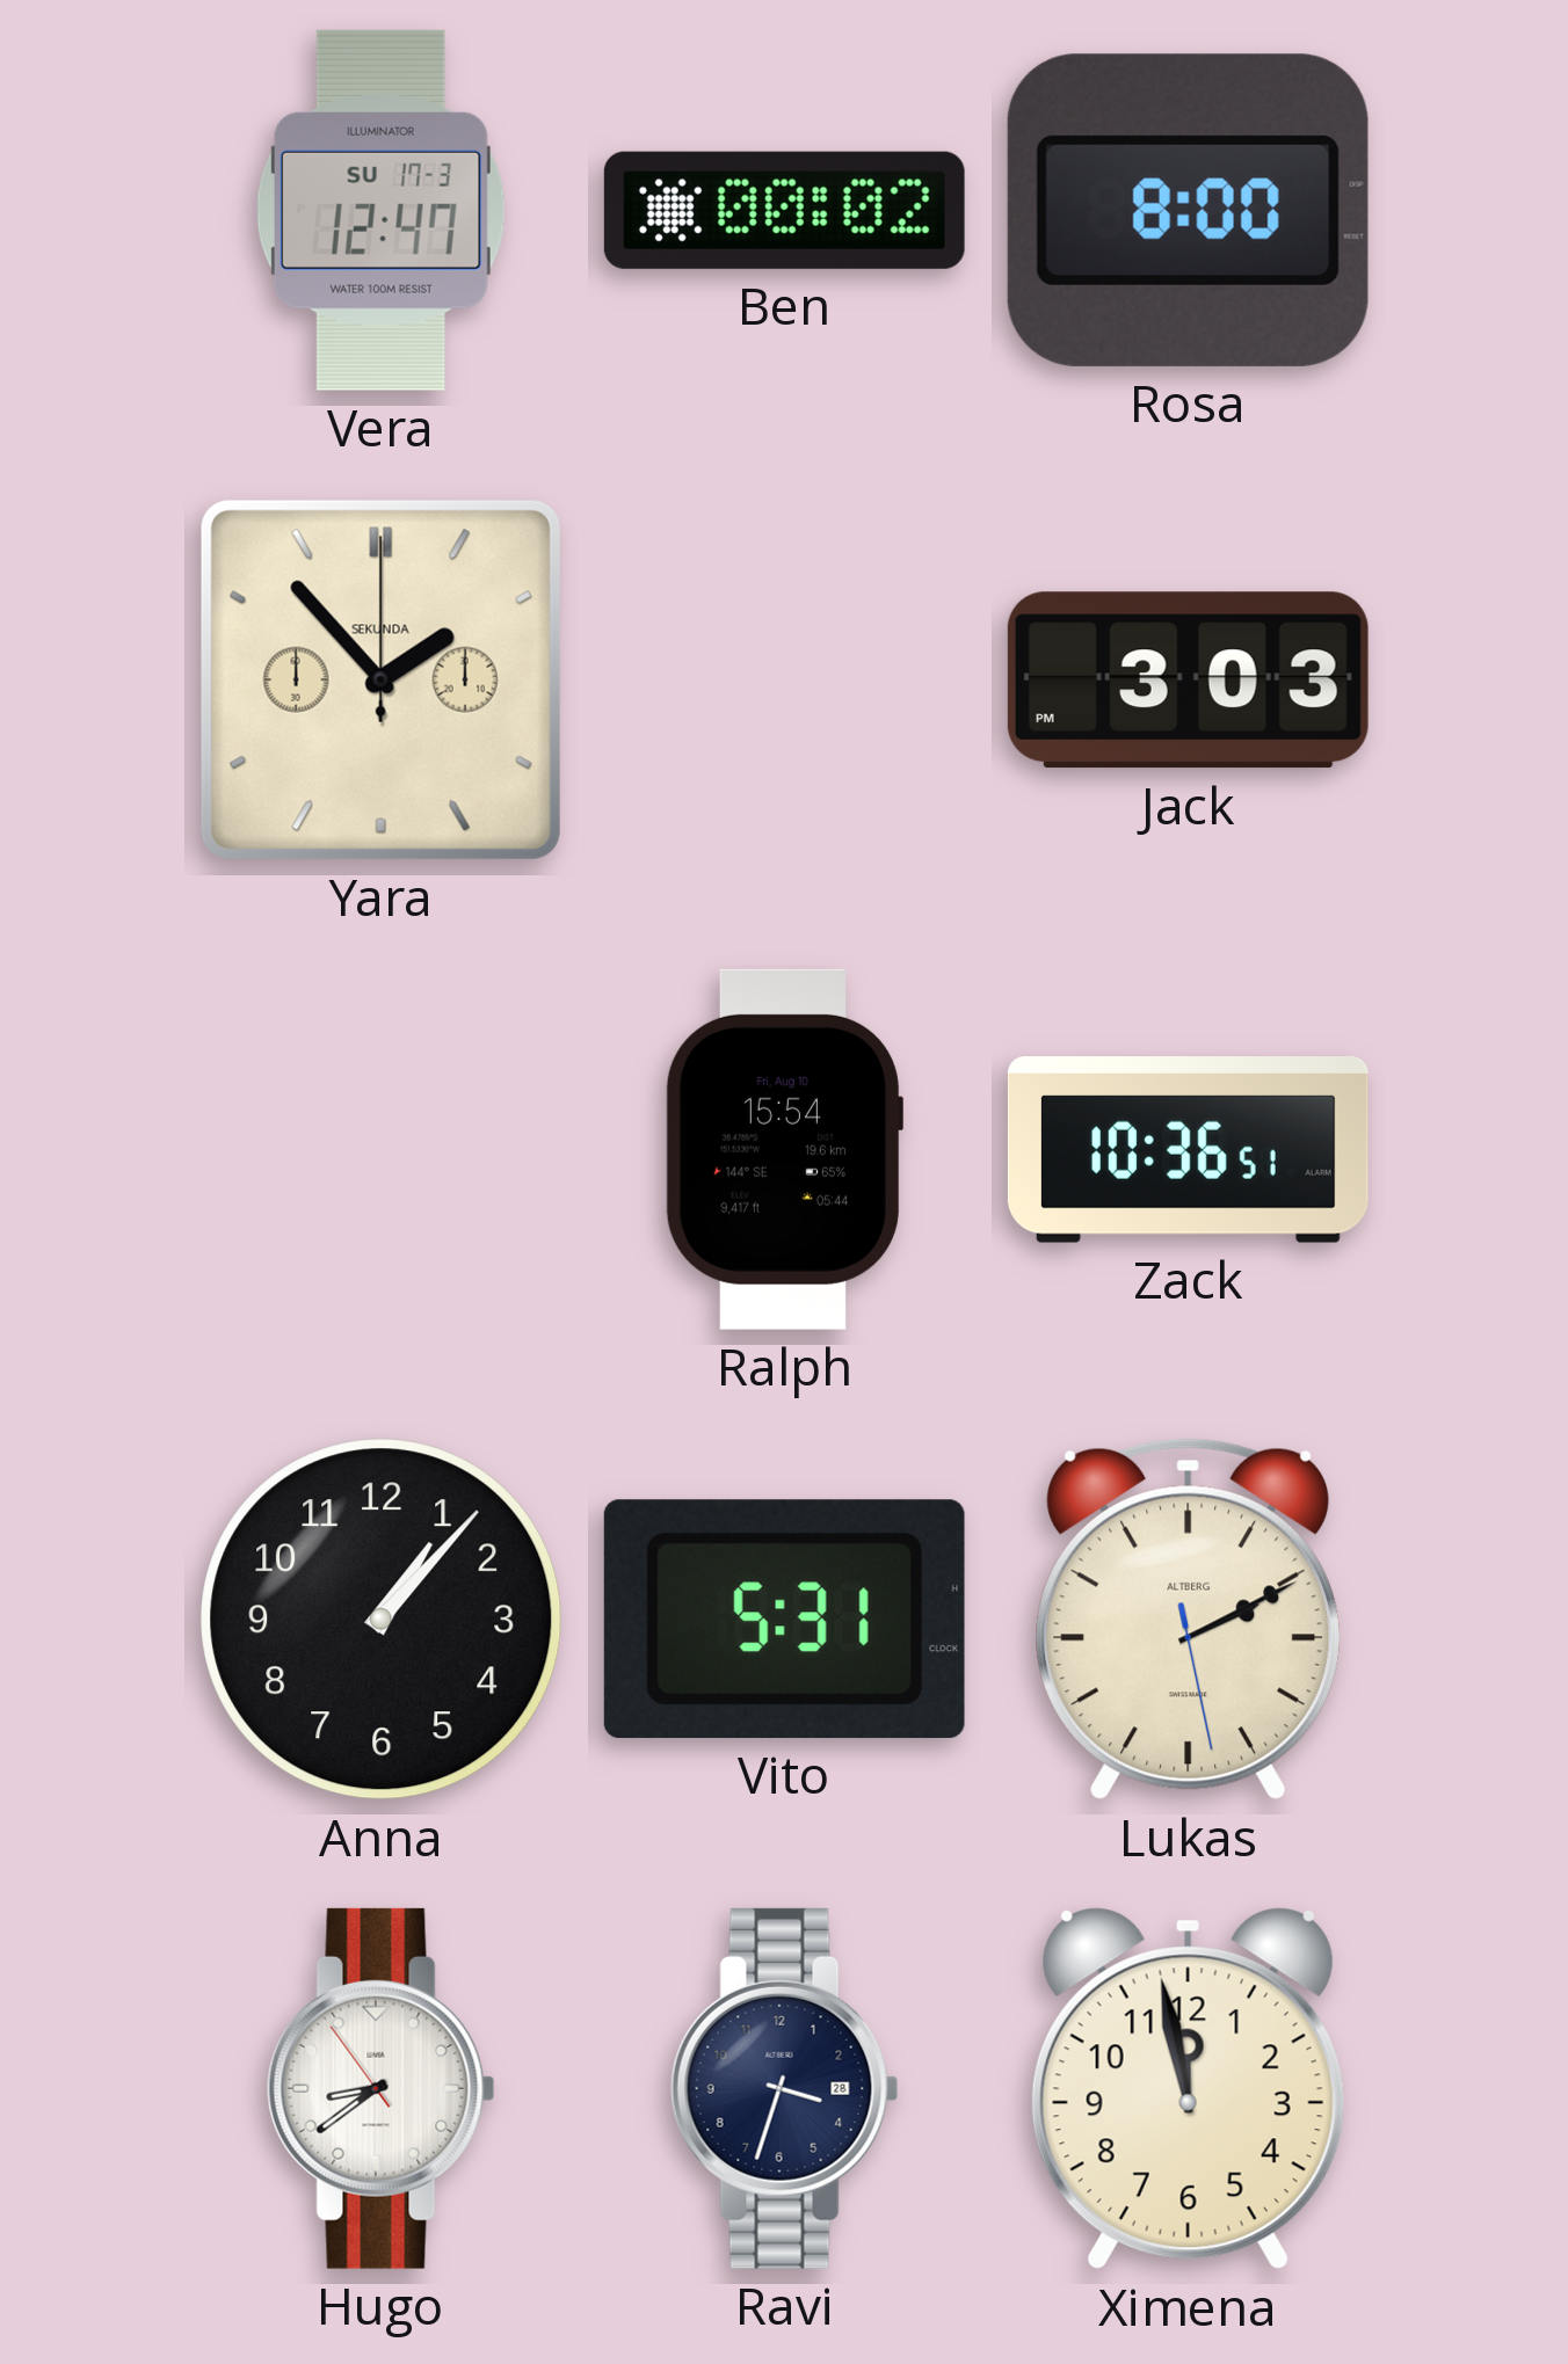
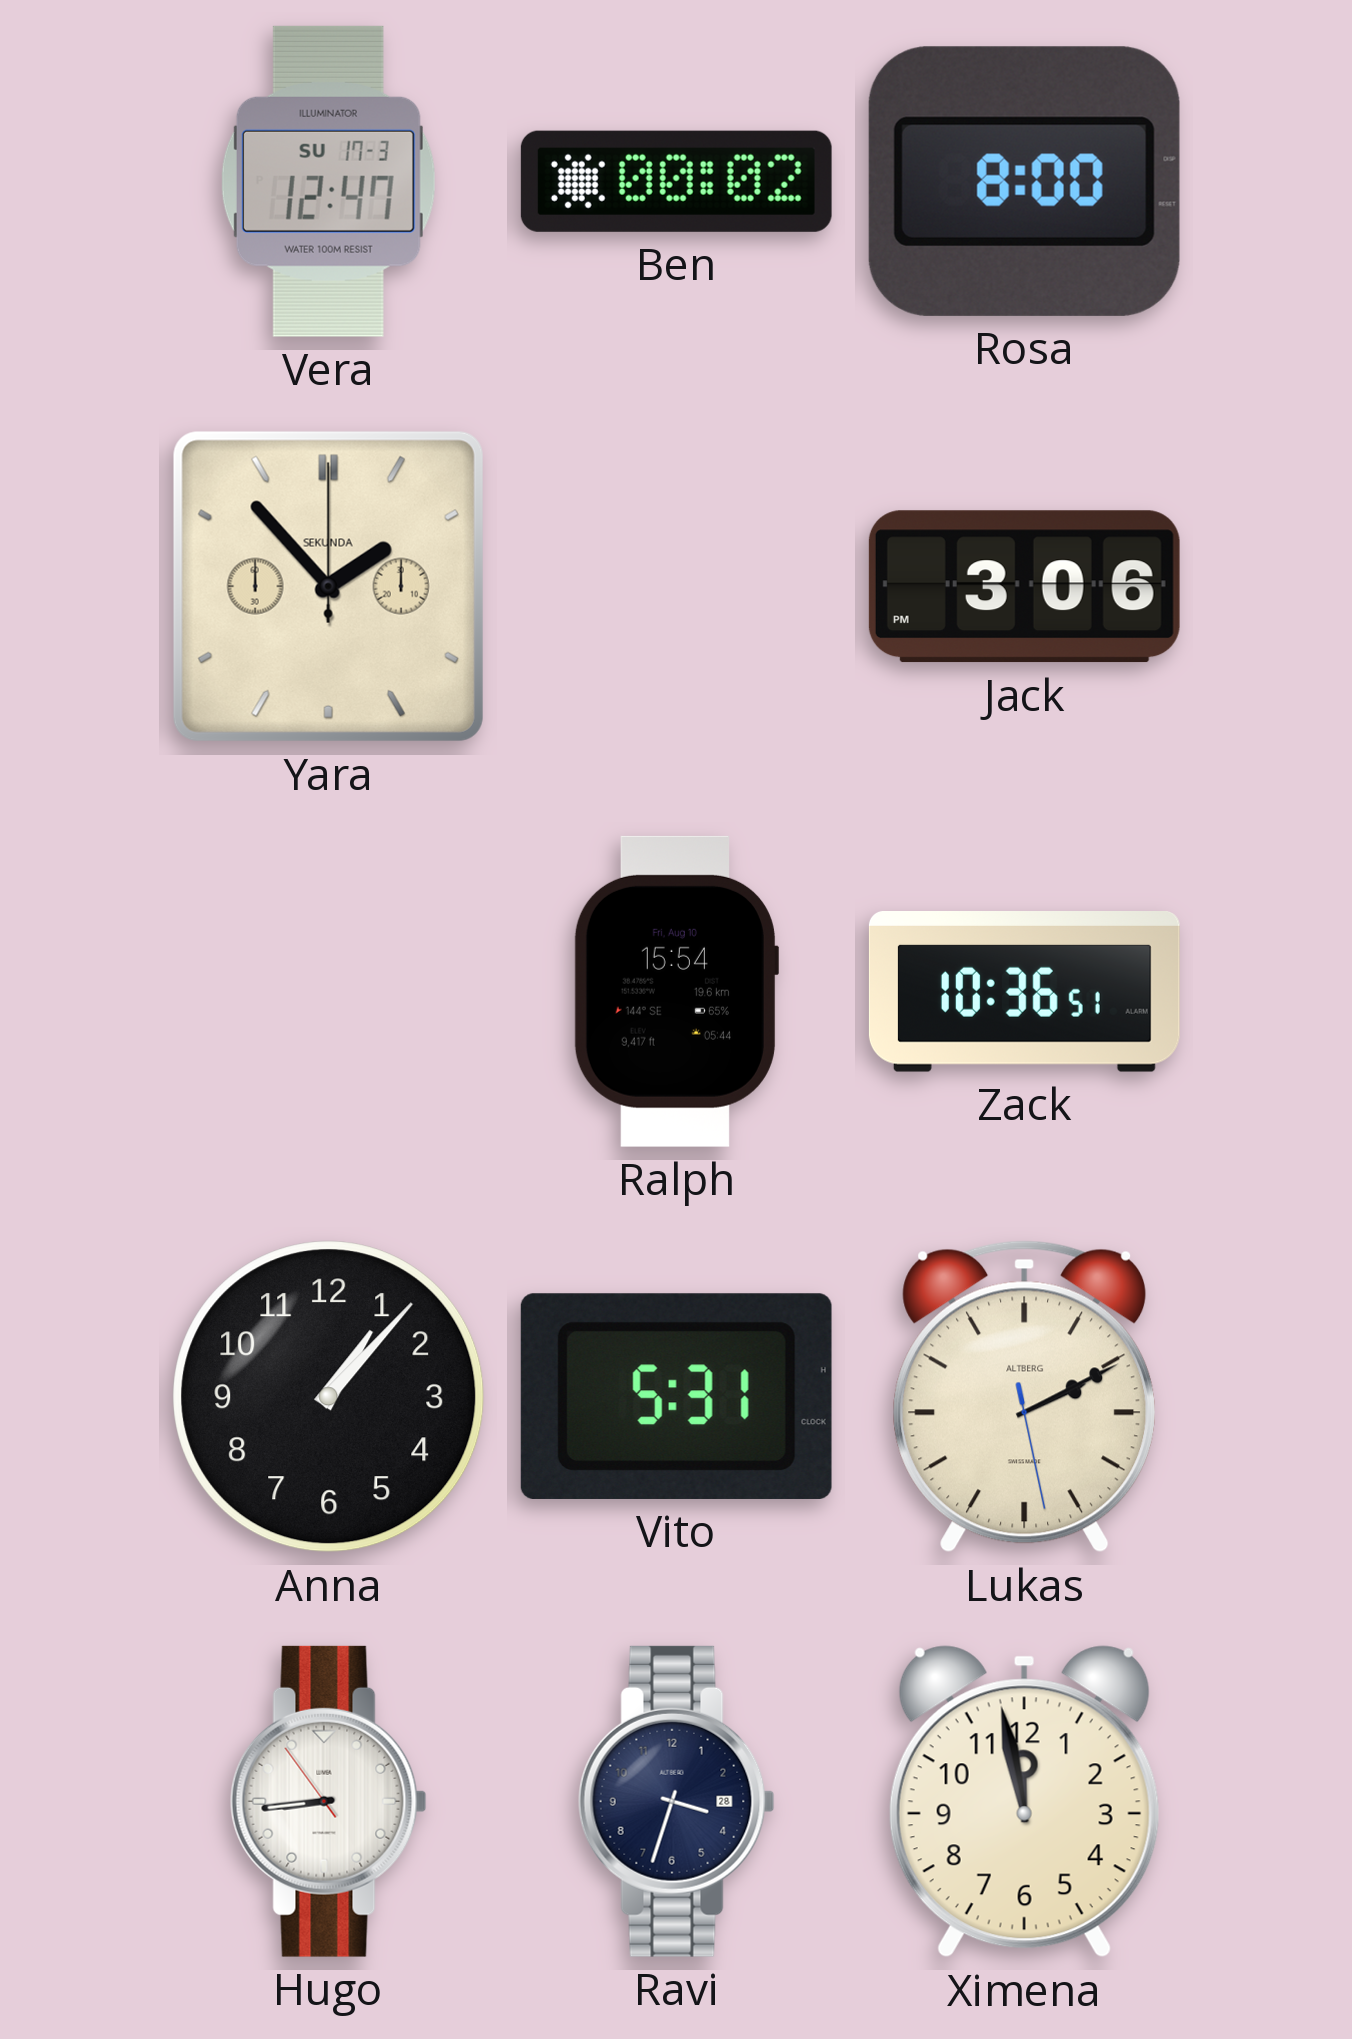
Jack: 3:03 -> 3:06
Hugo: 8:38 -> 8:43
